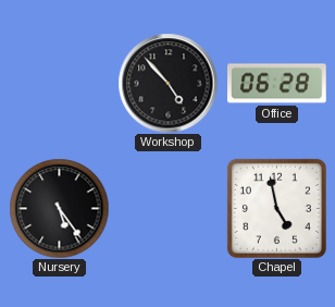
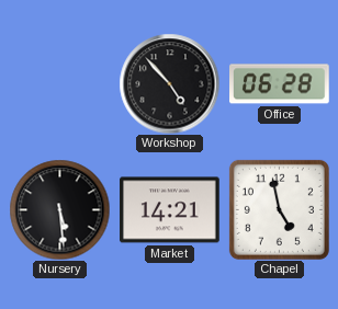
Nursery: 5:24 -> 5:29
Market: none -> 14:21
